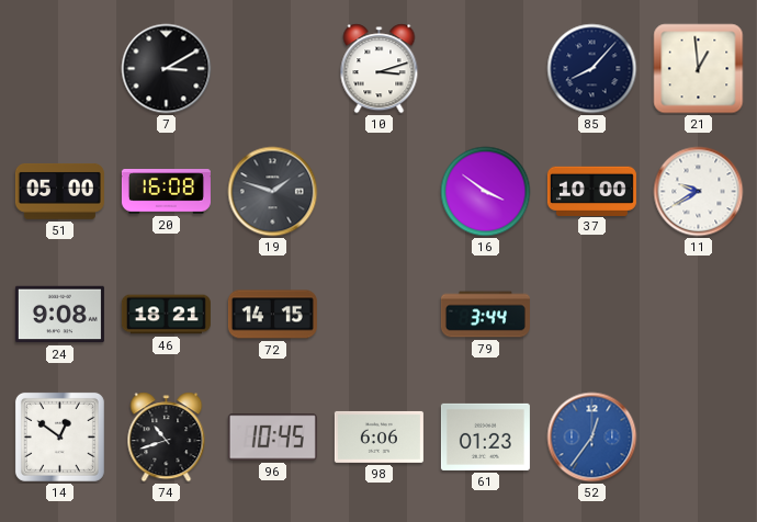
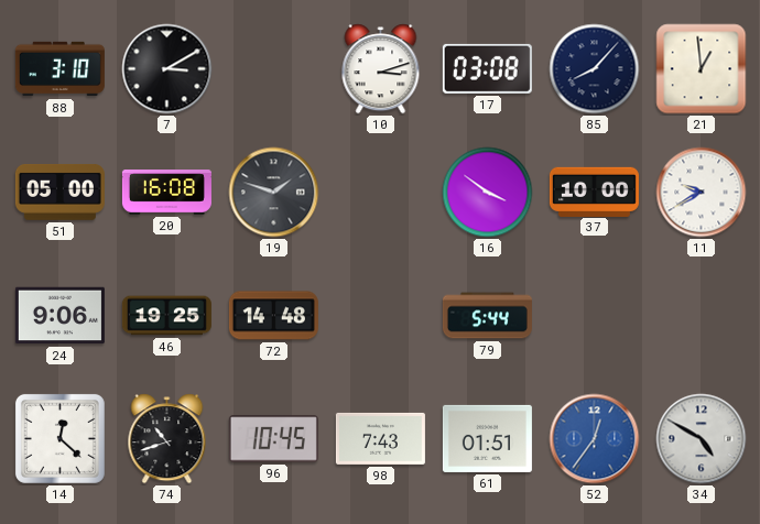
88: none -> 3:10
17: none -> 03:08
24: 9:08 -> 9:06
46: 18:21 -> 19:25
72: 14:15 -> 14:48
79: 3:44 -> 5:44
14: 12:51 -> 12:22
98: 6:06 -> 7:43
61: 01:23 -> 01:51
34: none -> 4:50
